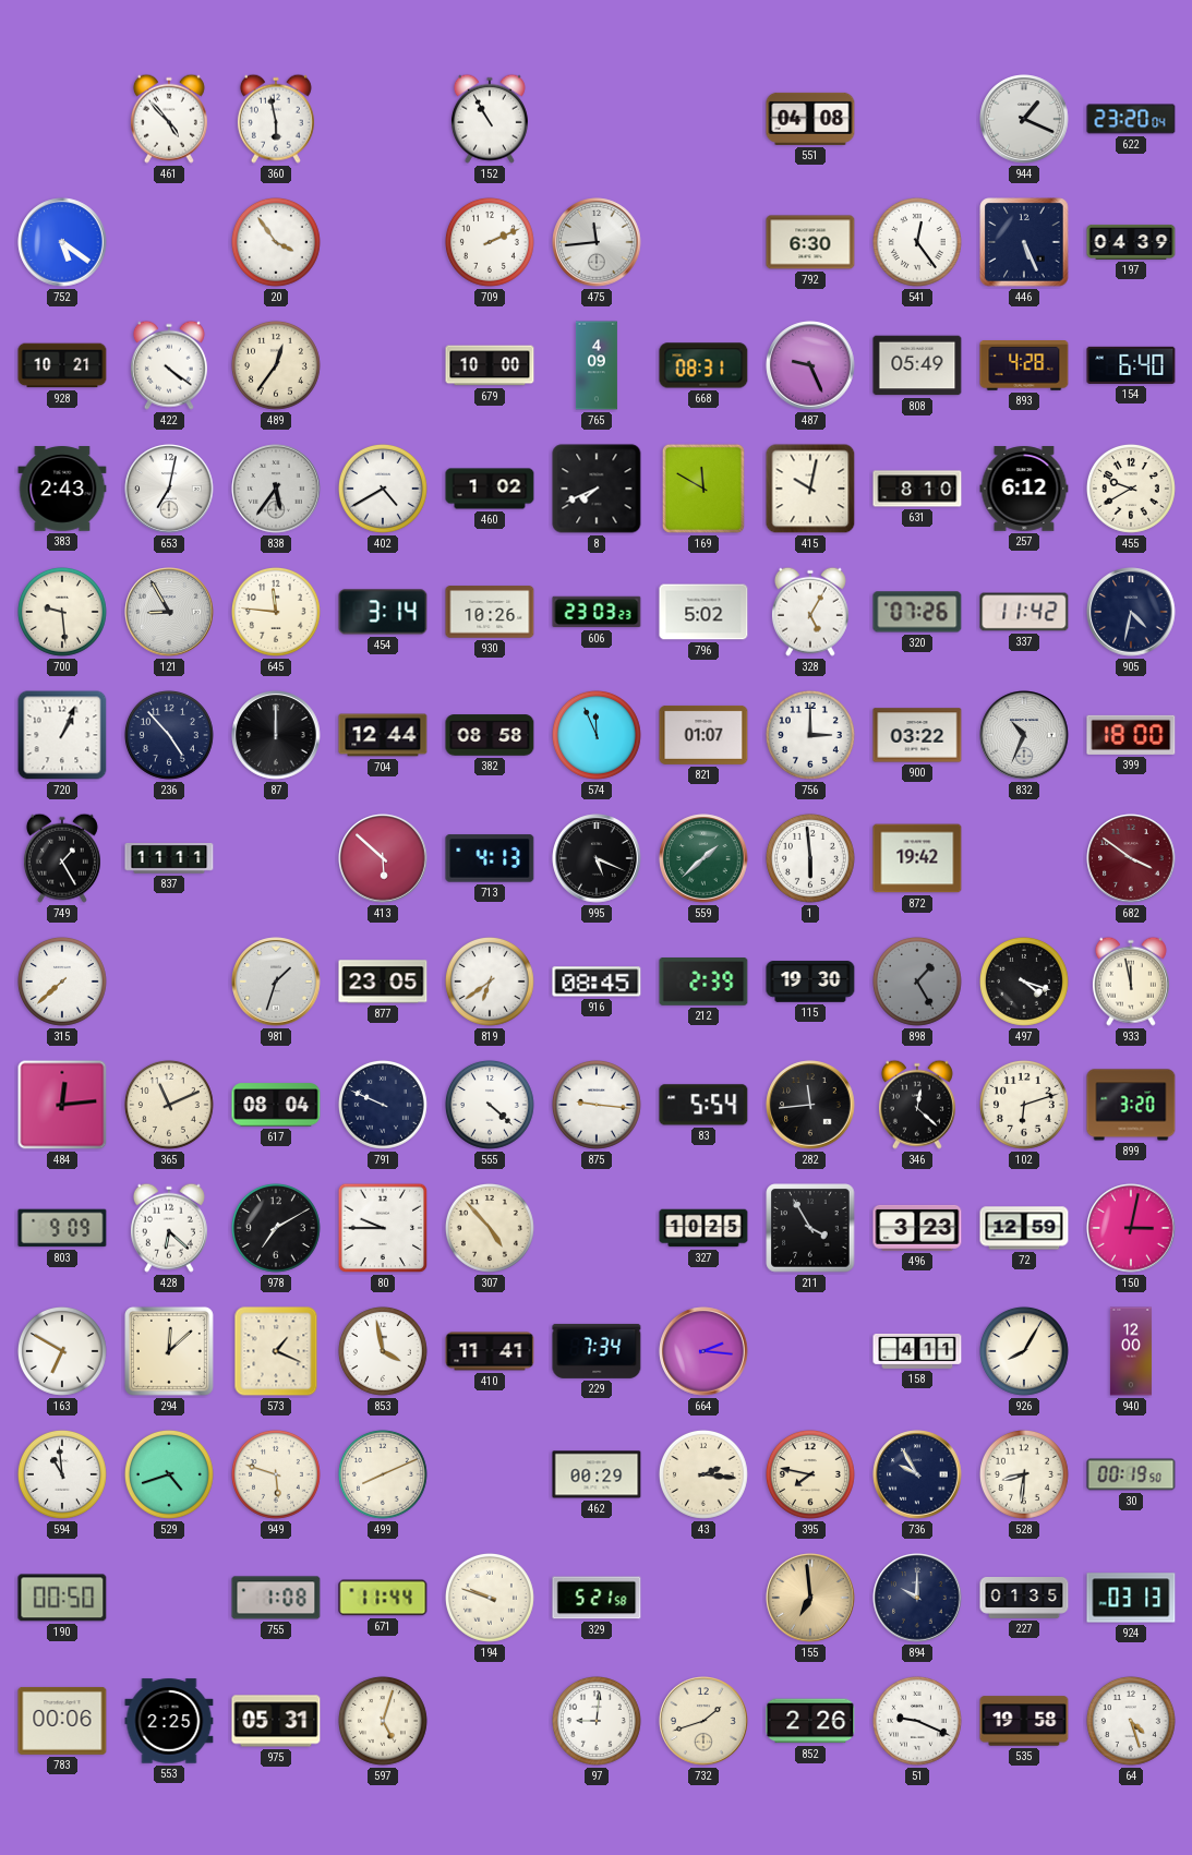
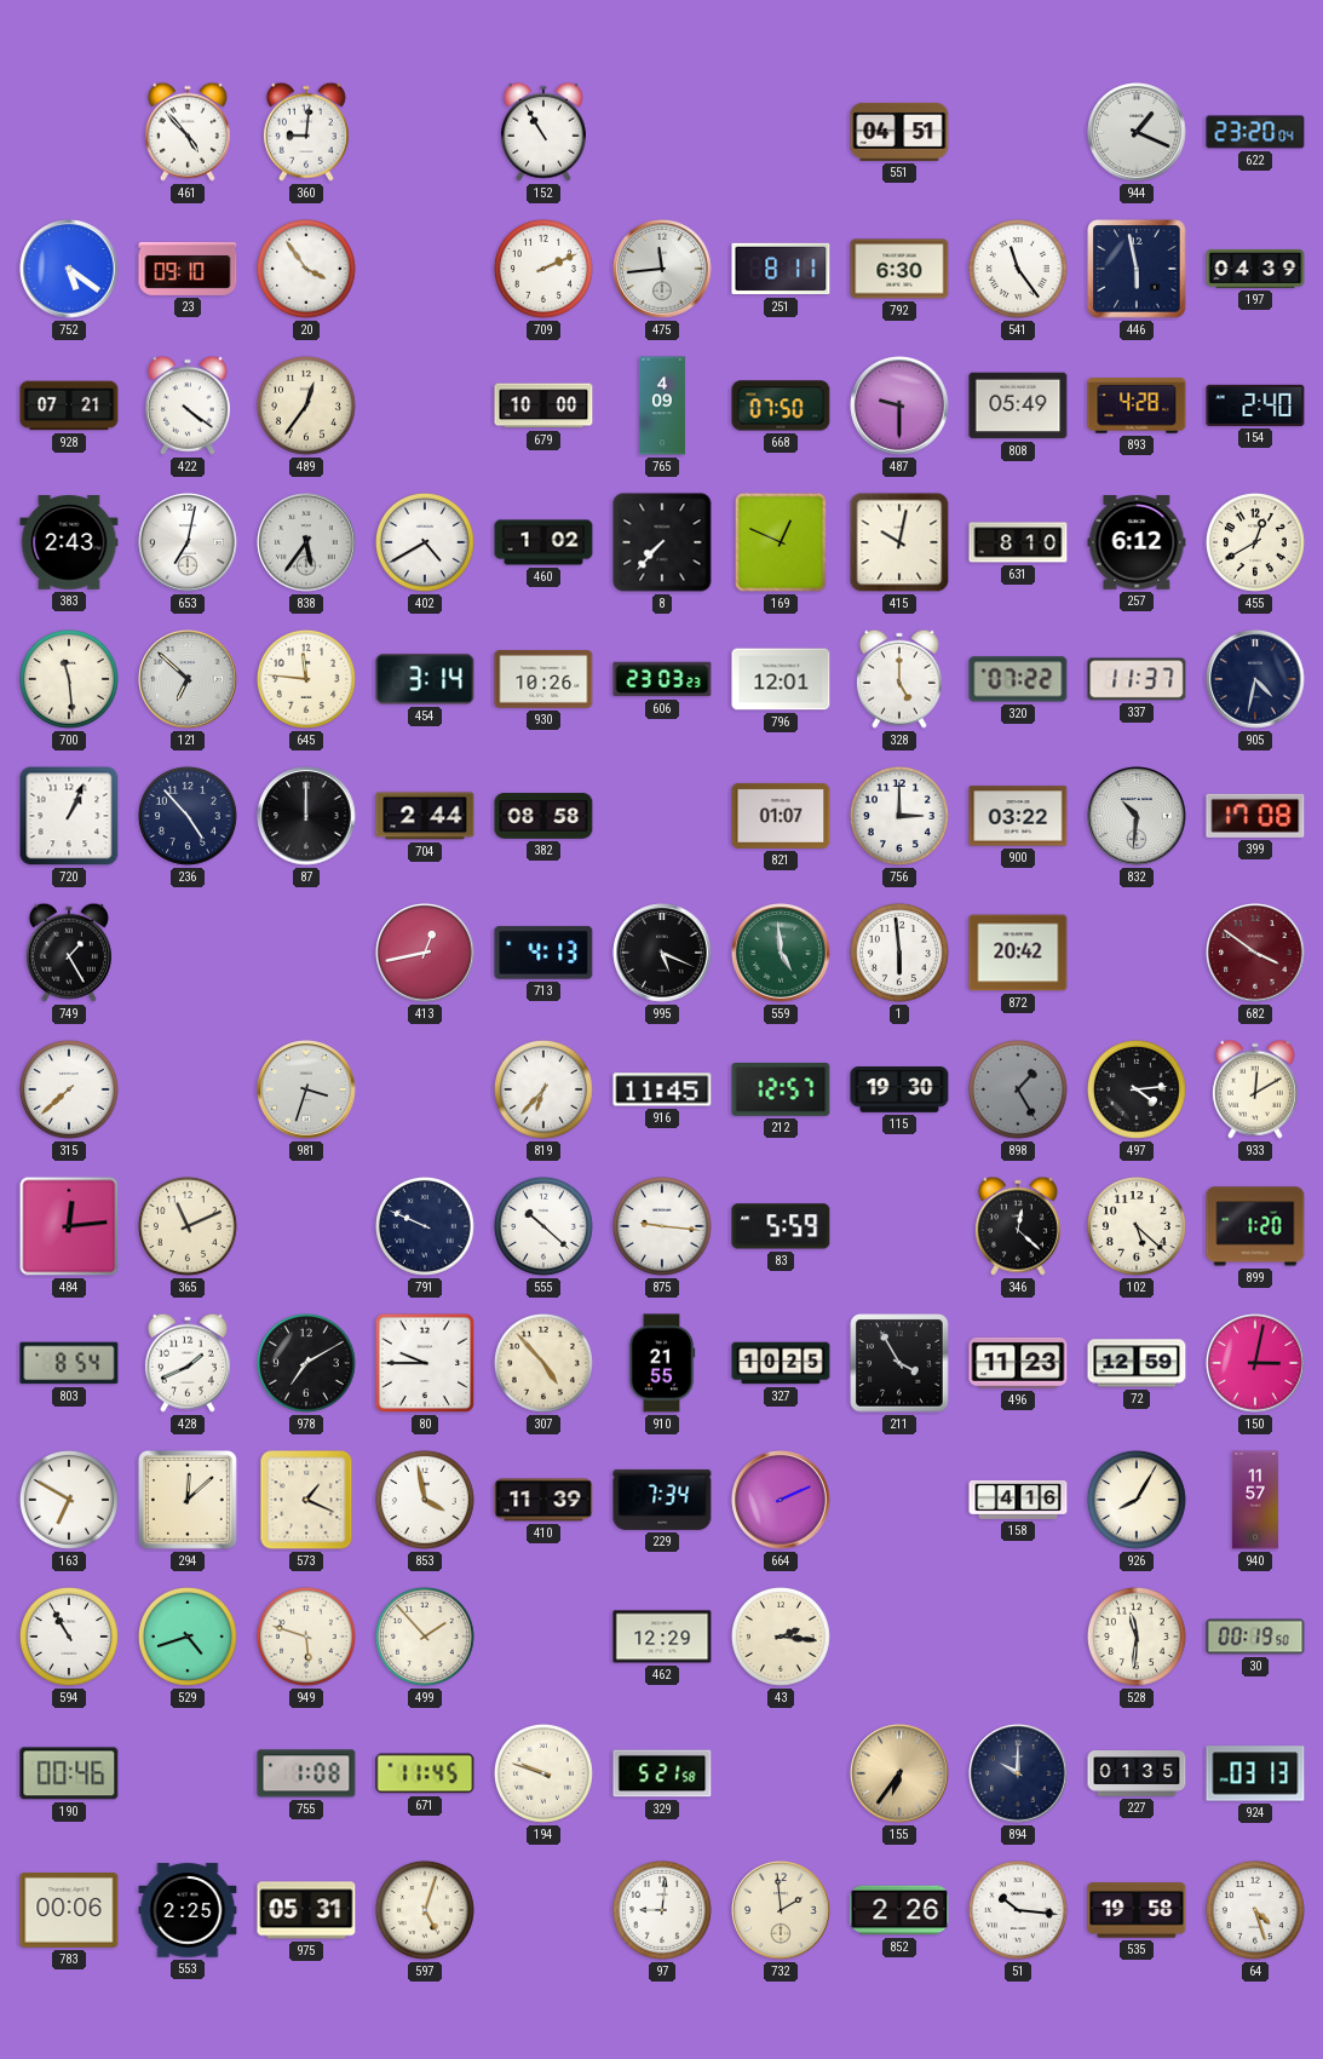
360: 5:58 -> 9:01
551: 04:08 -> 04:51
23: none -> 09:10
251: none -> 8:11
541: 12:24 -> 11:24
446: 5:26 -> 5:58
928: 10:21 -> 07:21
668: 08:31 -> 07:50
487: 9:26 -> 9:30
154: 6:40 -> 2:40
8: 7:41 -> 7:37
169: 11:50 -> 12:49
455: 9:40 -> 12:40
700: 9:29 -> 11:29
121: 8:55 -> 6:52
796: 5:02 -> 12:01
328: 5:05 -> 5:00
320: 07:26 -> 07:22
337: 11:42 -> 11:37
704: 12:44 -> 2:44
574: 11:56 -> none
832: 10:34 -> 10:31
399: 18:00 -> 17:08
837: 11:11 -> none
413: 5:52 -> 12:43
559: 1:38 -> 4:59
872: 19:42 -> 20:42
981: 1:33 -> 3:33
877: 23:05 -> none
819: 6:39 -> 6:37
916: 08:45 -> 11:45
212: 2:39 -> 12:57
497: 4:18 -> 4:14
933: 11:58 -> 12:10
617: 08:04 -> none
555: 4:22 -> 10:22
83: 5:54 -> 5:59
282: 11:44 -> none
102: 6:12 -> 5:22
899: 3:20 -> 1:20
803: 9:09 -> 8:54
428: 6:22 -> 1:41
910: none -> 21:55
496: 3:23 -> 11:23
410: 11:41 -> 11:39
664: 2:16 -> 2:11
158: 4:11 -> 4:16
940: 12:00 -> 11:57
594: 10:59 -> 10:55
499: 8:11 -> 1:53
462: 00:29 -> 12:29
395: 7:47 -> none
736: 9:55 -> none
528: 8:31 -> 11:31
190: 00:50 -> 00:46
671: 11:44 -> 11:45
155: 6:59 -> 6:36
732: 1:42 -> 1:59
51: 9:19 -> 10:16
